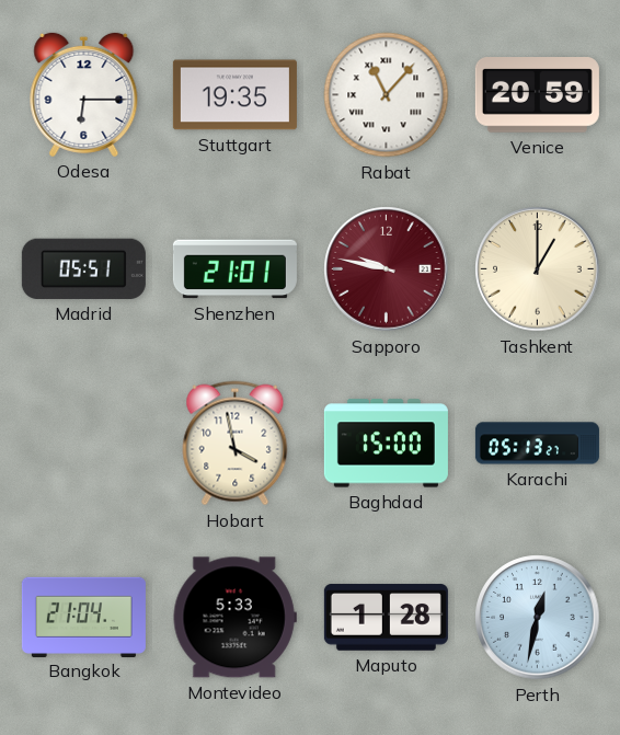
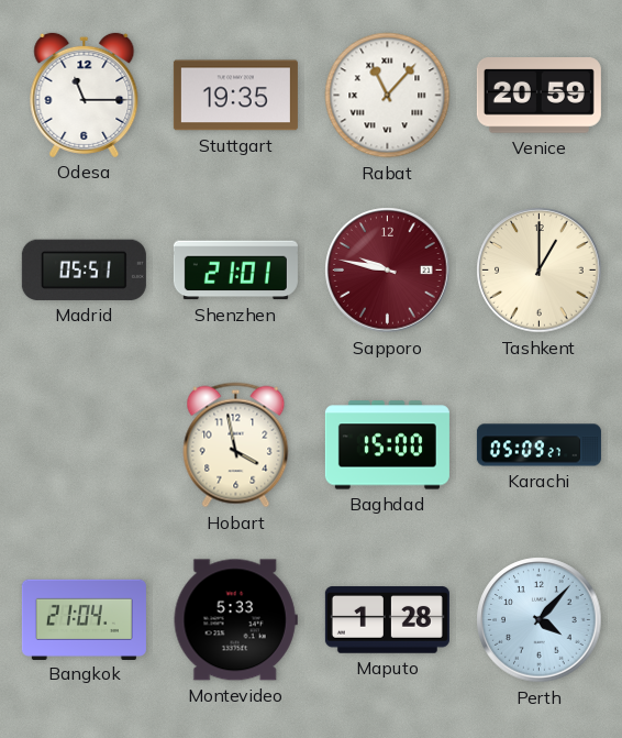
Odesa: 6:15 -> 11:15
Karachi: 05:13 -> 05:09
Perth: 12:32 -> 4:07
